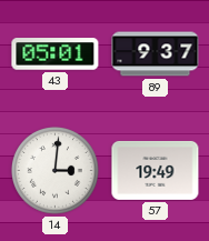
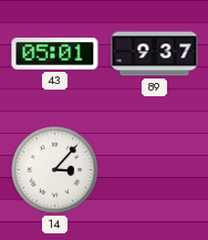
14: 3:01 -> 3:07
57: 19:49 -> none
